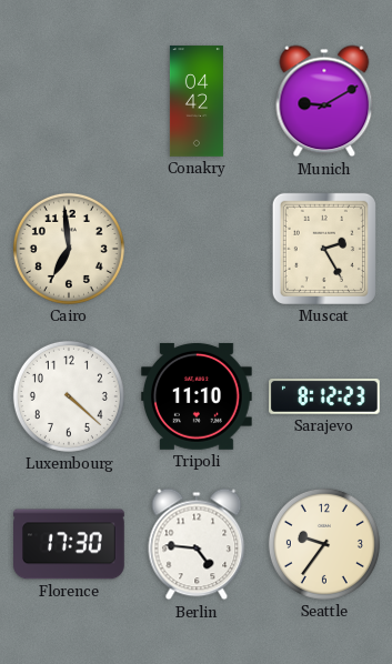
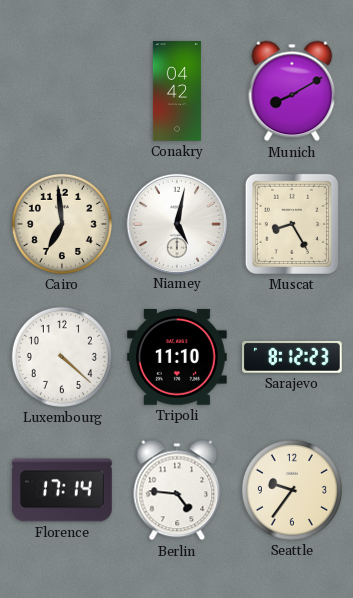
Munich: 9:10 -> 8:10
Niamey: none -> 5:02
Muscat: 2:25 -> 8:25
Florence: 17:30 -> 17:14
